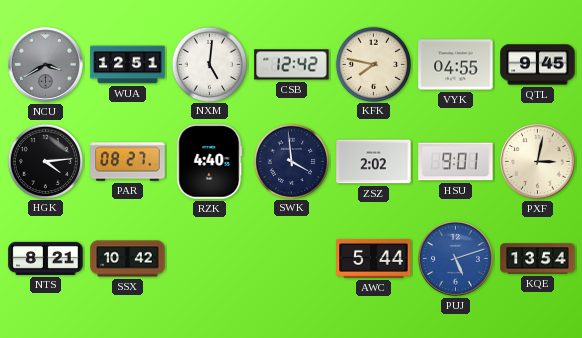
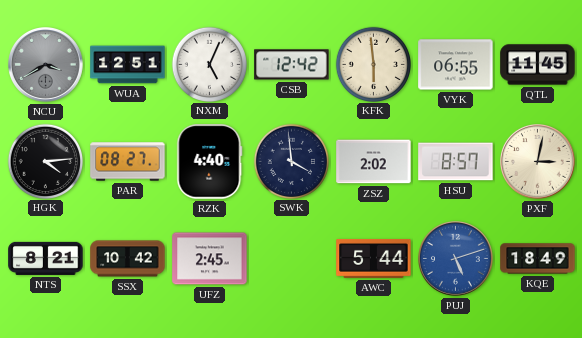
NXM: 5:01 -> 5:04
KFK: 7:47 -> 5:59
VYK: 04:55 -> 06:55
QTL: 9:45 -> 11:45
HSU: 9:01 -> 8:57
UFZ: none -> 2:45
KQE: 13:54 -> 18:49
